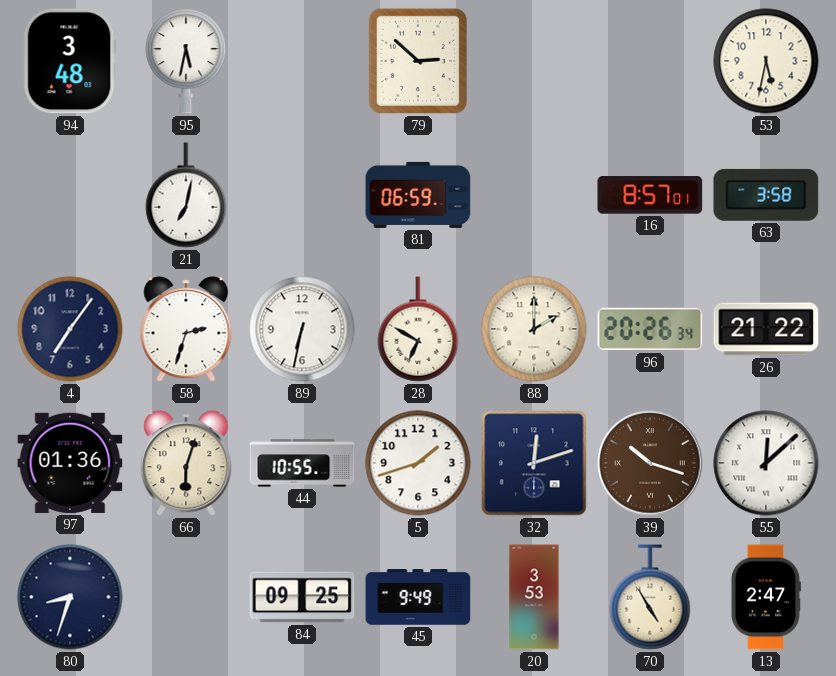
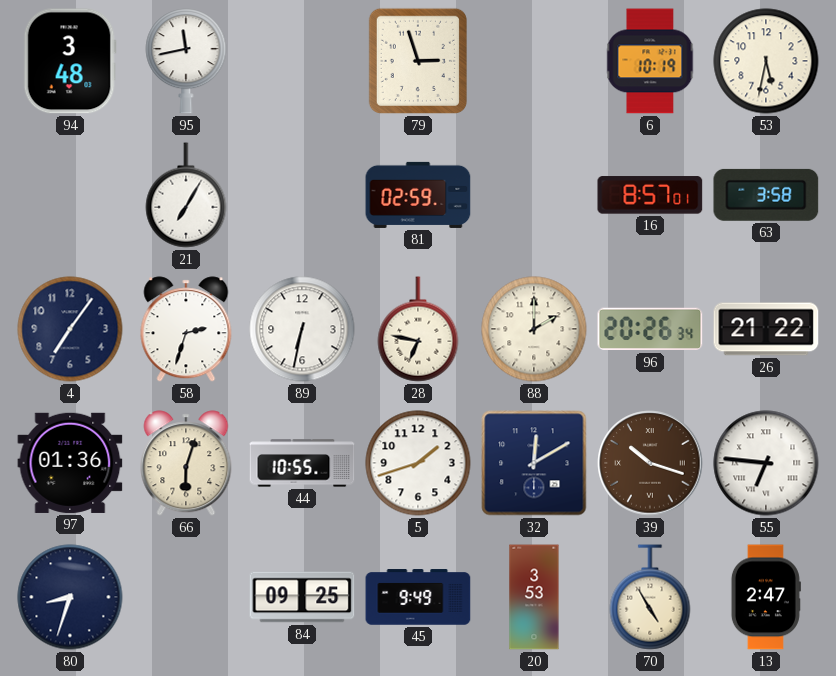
95: 5:32 -> 11:43
79: 2:52 -> 2:57
6: none -> 10:19
21: 7:02 -> 7:05
81: 06:59 -> 02:59
28: 6:50 -> 6:47
32: 12:12 -> 12:10
55: 12:08 -> 6:46
